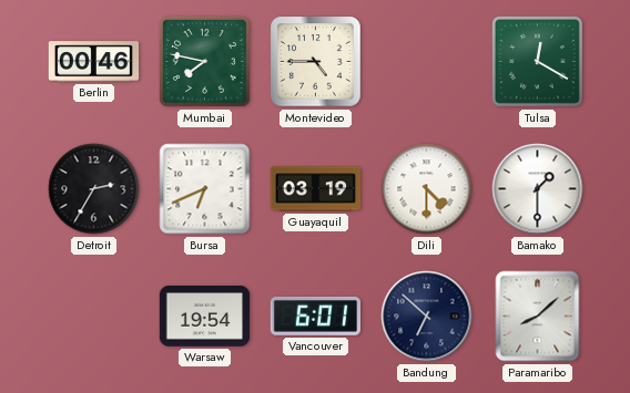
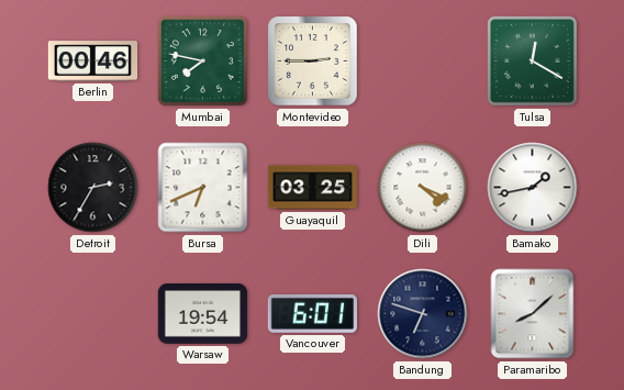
Montevideo: 4:45 -> 2:45
Guayaquil: 03:19 -> 03:25
Dili: 4:30 -> 4:19
Bamako: 1:30 -> 1:43
Bandung: 6:52 -> 6:48
